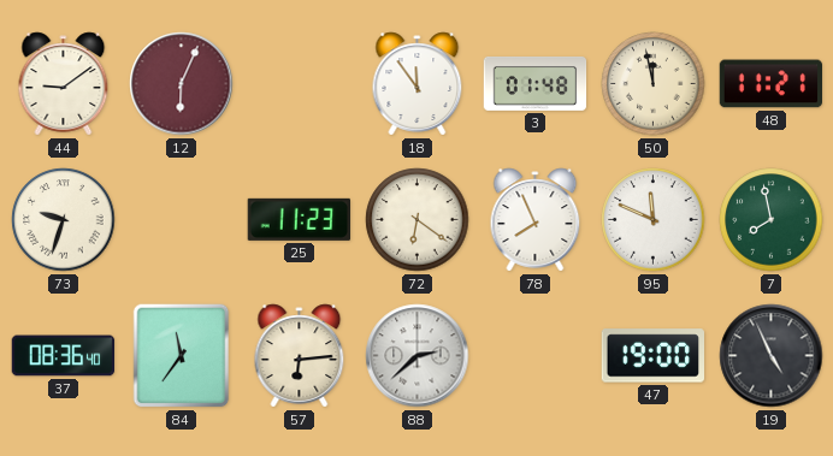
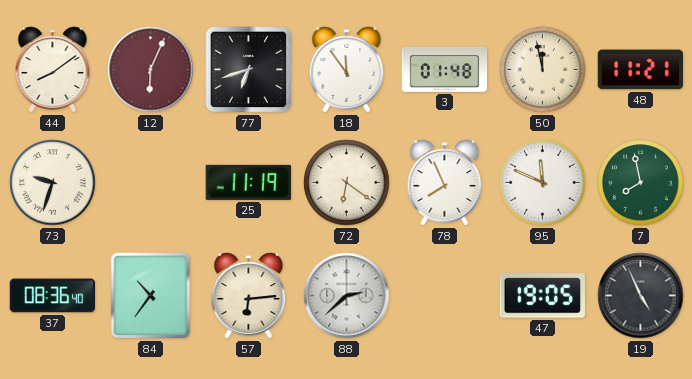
44: 9:09 -> 8:09
77: none -> 6:42
25: 11:23 -> 11:19
84: 11:36 -> 10:36
47: 19:00 -> 19:05
